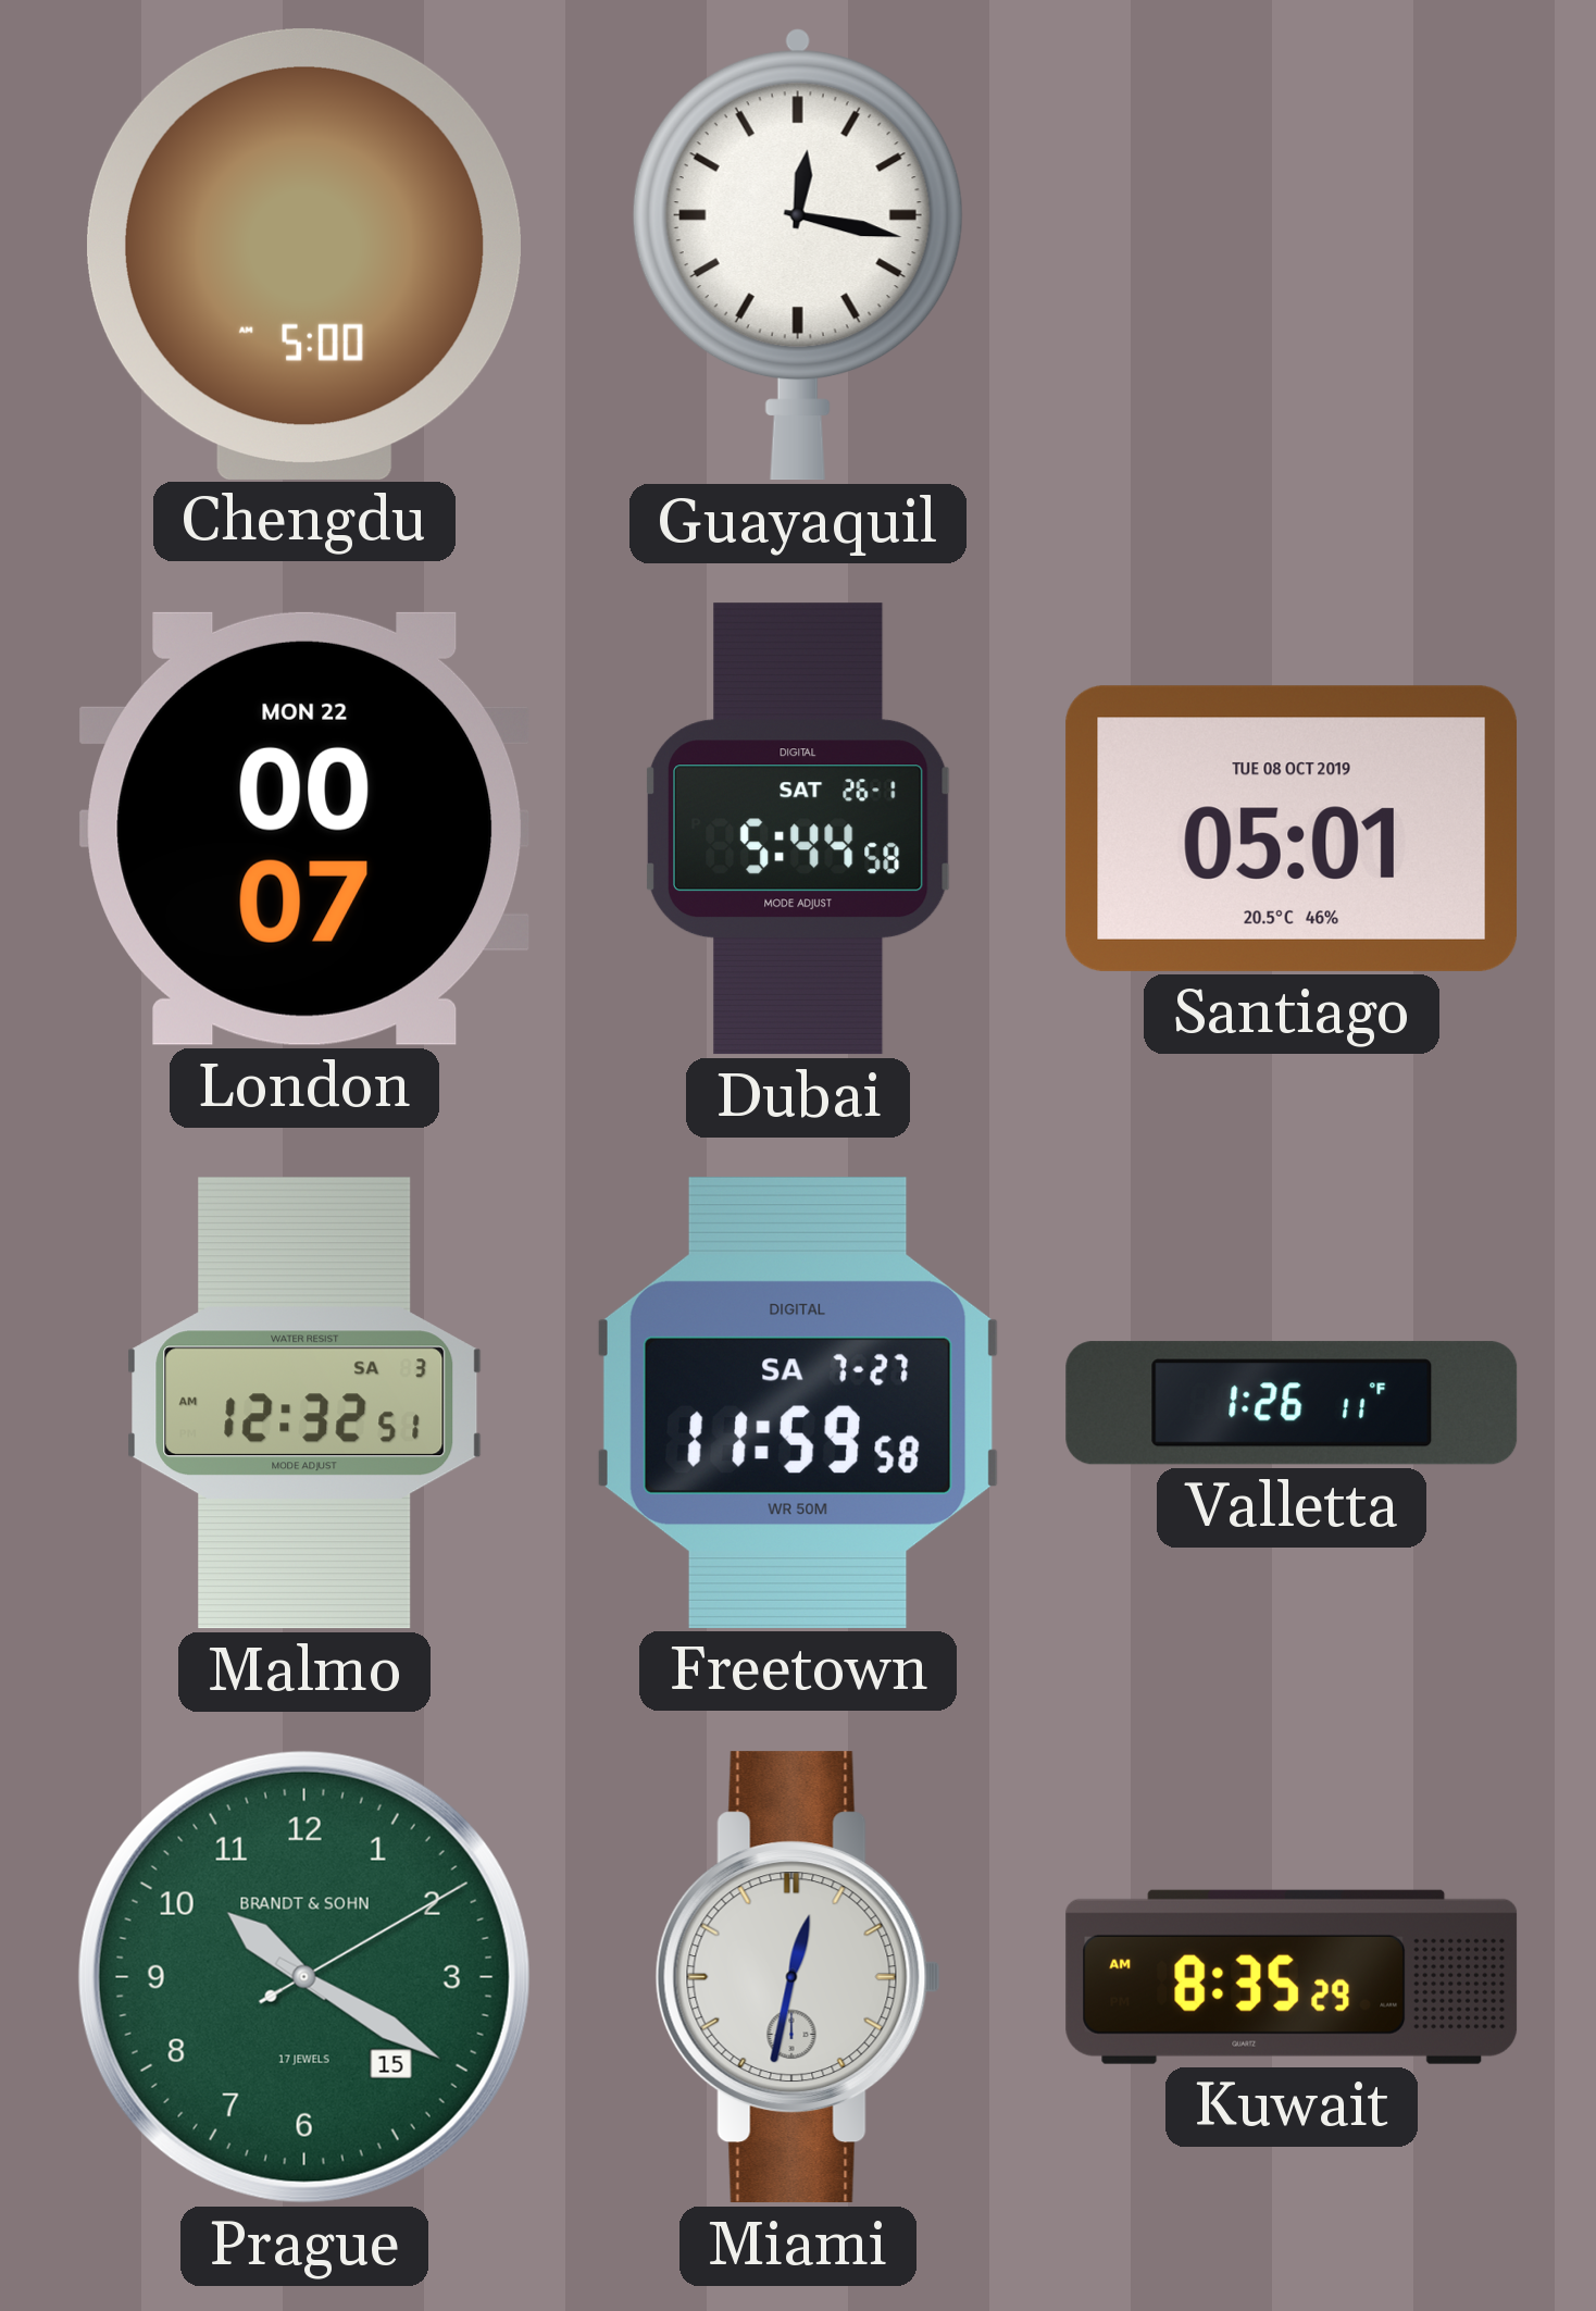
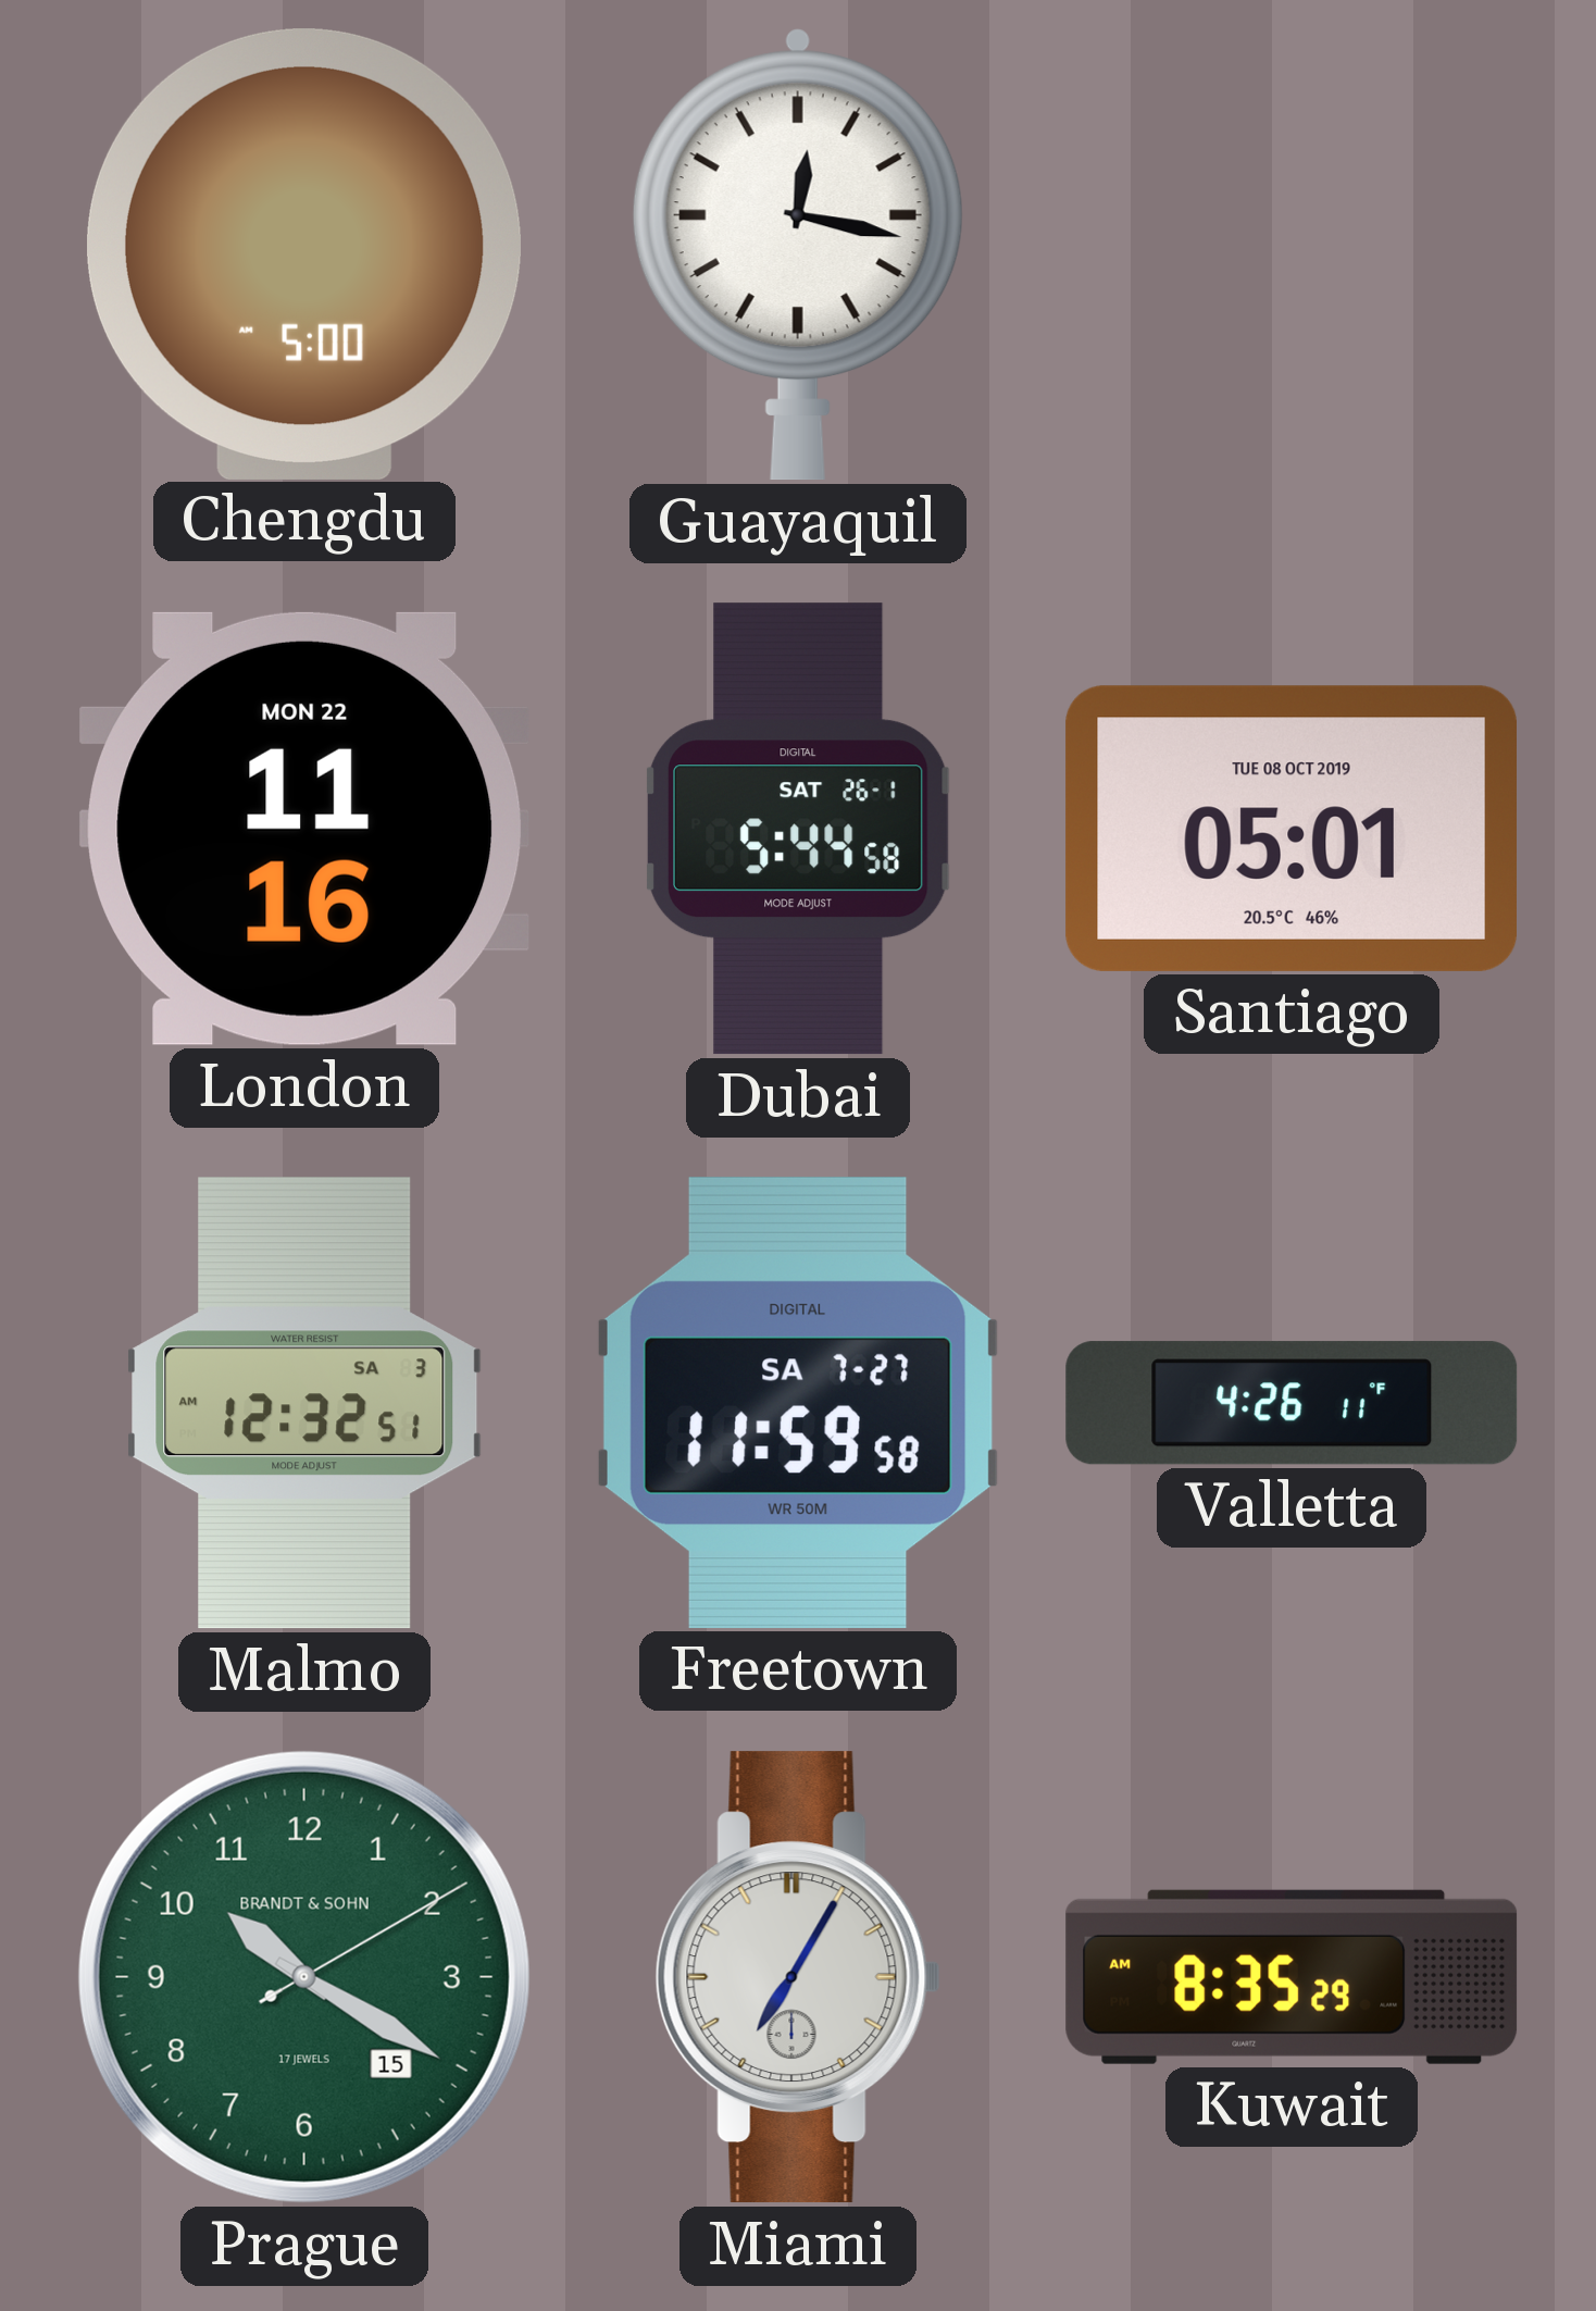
London: 00:07 -> 11:16
Valletta: 1:26 -> 4:26
Miami: 12:32 -> 7:05
